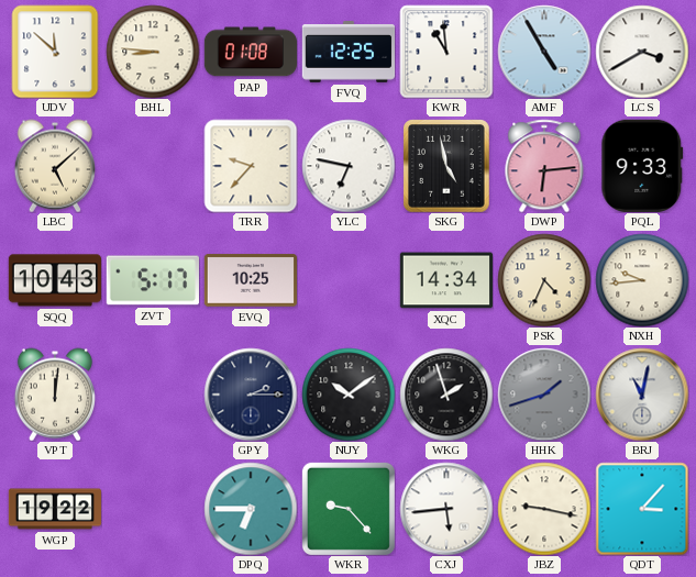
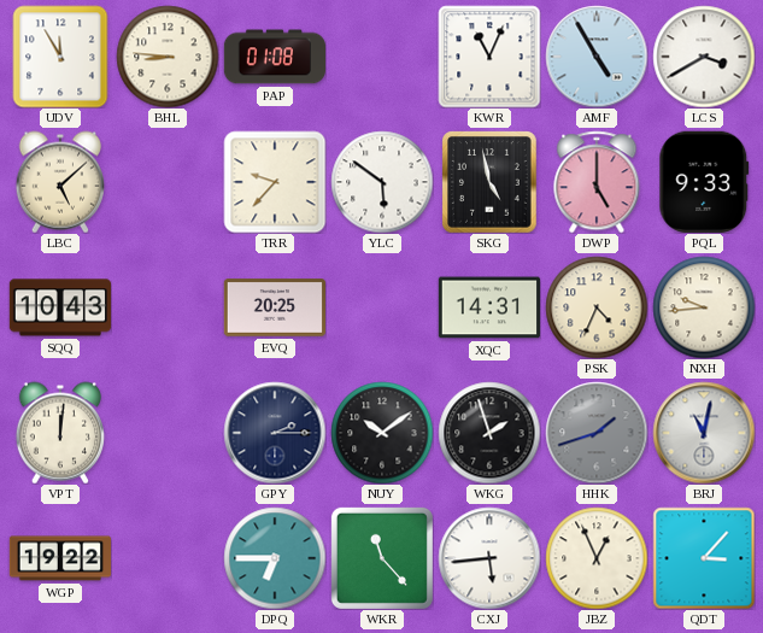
UDV: 11:52 -> 11:55
FVQ: 12:25 -> none
KWR: 10:59 -> 11:04
YLC: 6:47 -> 5:51
DWP: 6:14 -> 5:00
ZVT: 5:17 -> none
EVQ: 10:25 -> 20:25
XQC: 14:34 -> 14:31
WKR: 9:23 -> 11:23
JBZ: 9:17 -> 12:56
